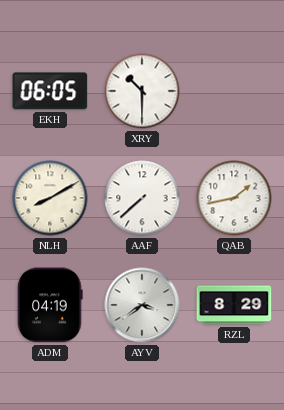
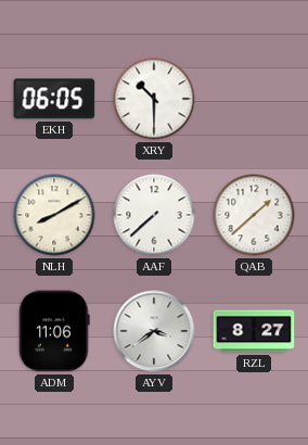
QAB: 1:43 -> 1:38
ADM: 04:19 -> 11:06
RZL: 8:29 -> 8:27
